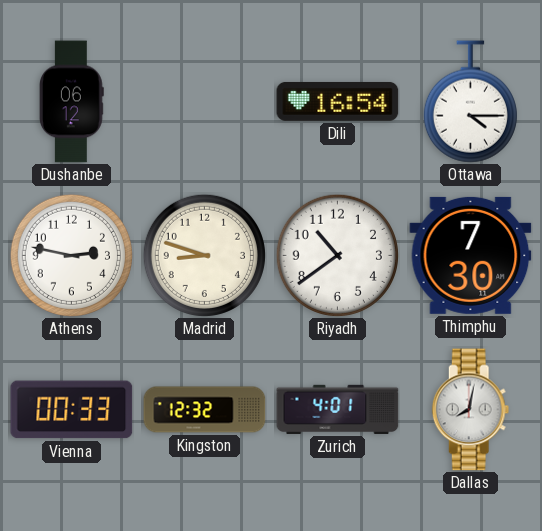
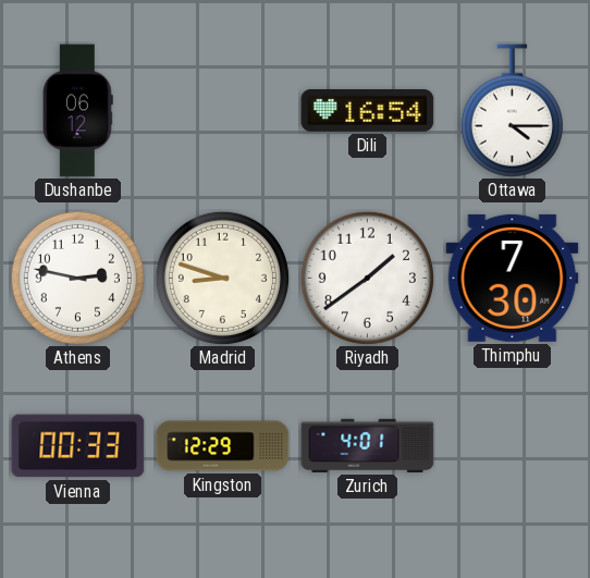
Riyadh: 10:39 -> 1:39
Kingston: 12:32 -> 12:29
Dallas: 8:02 -> none
